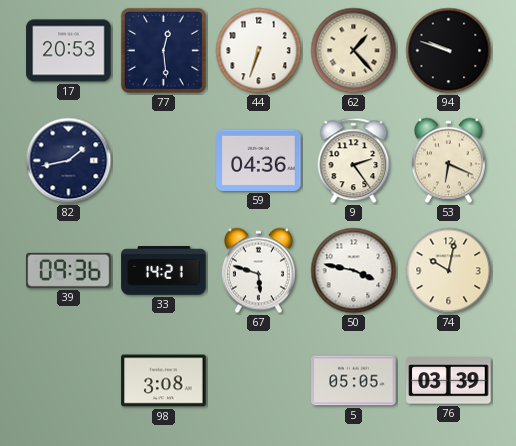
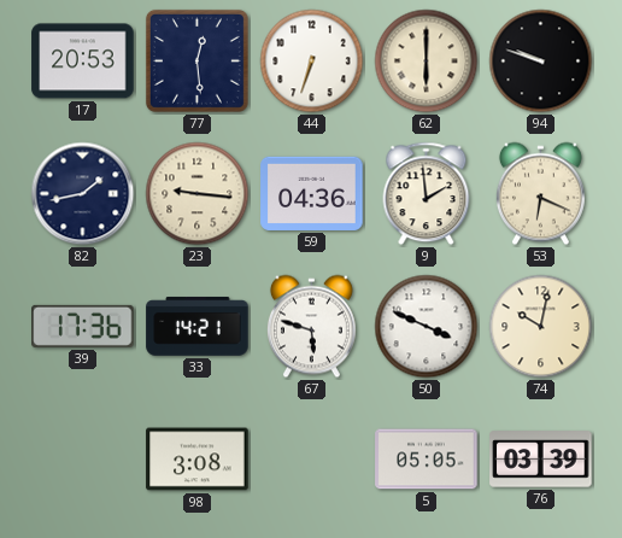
62: 1:23 -> 6:00
23: none -> 9:16
9: 2:24 -> 1:59
39: 09:36 -> 17:36
50: 3:47 -> 3:49
